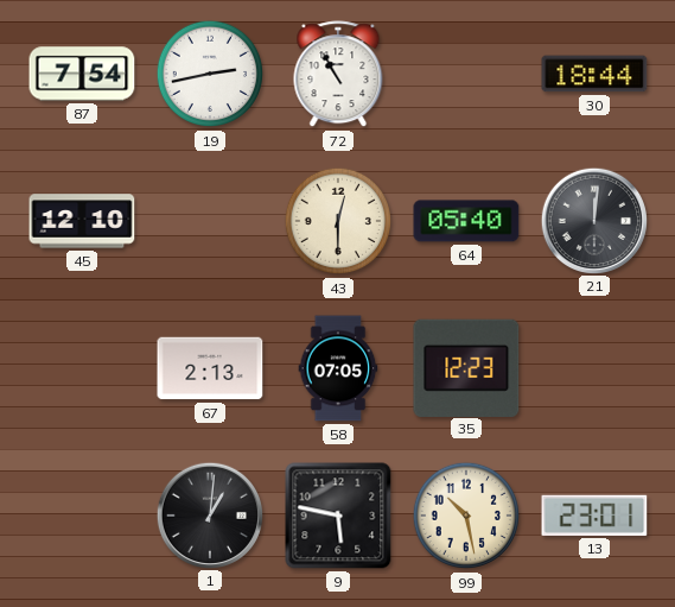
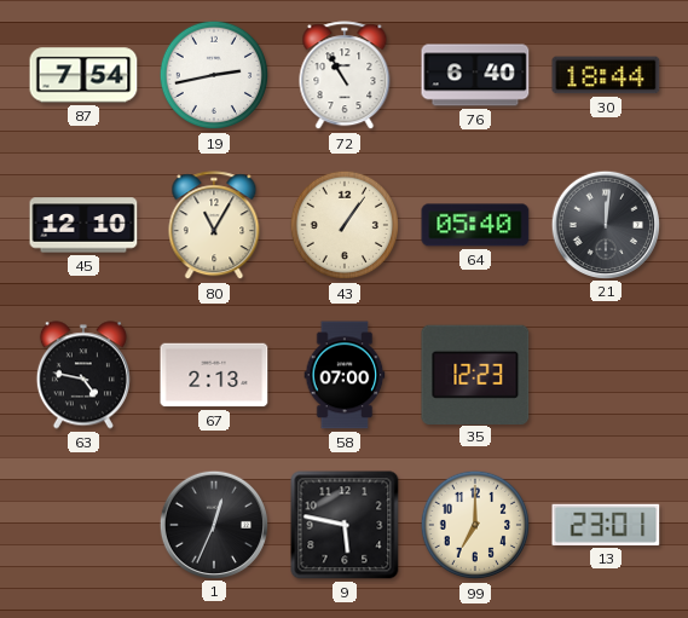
76: none -> 6:40
80: none -> 11:05
43: 12:30 -> 1:06
63: none -> 4:47
58: 07:05 -> 07:00
1: 1:01 -> 12:34
99: 10:28 -> 7:00
